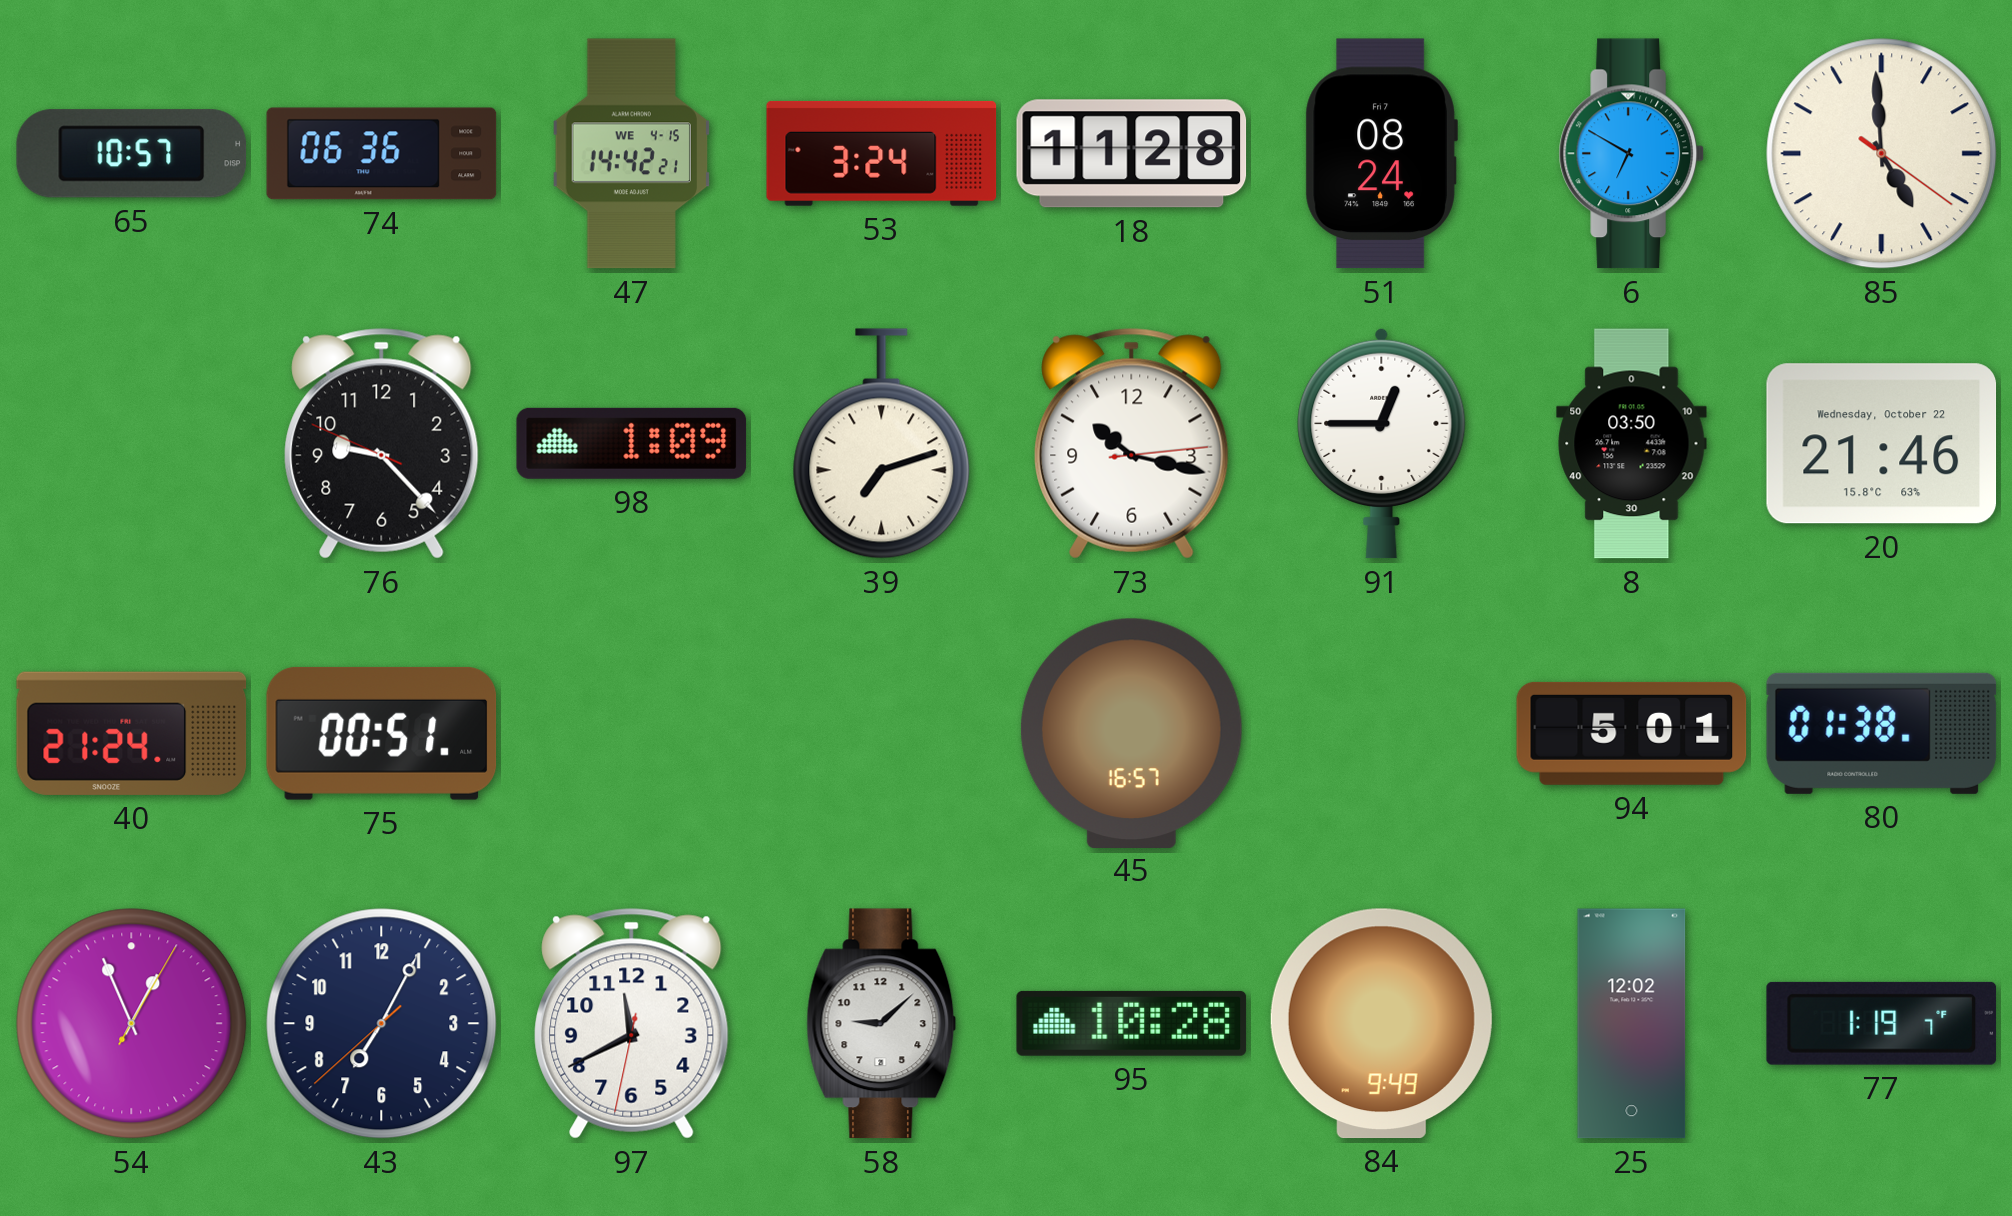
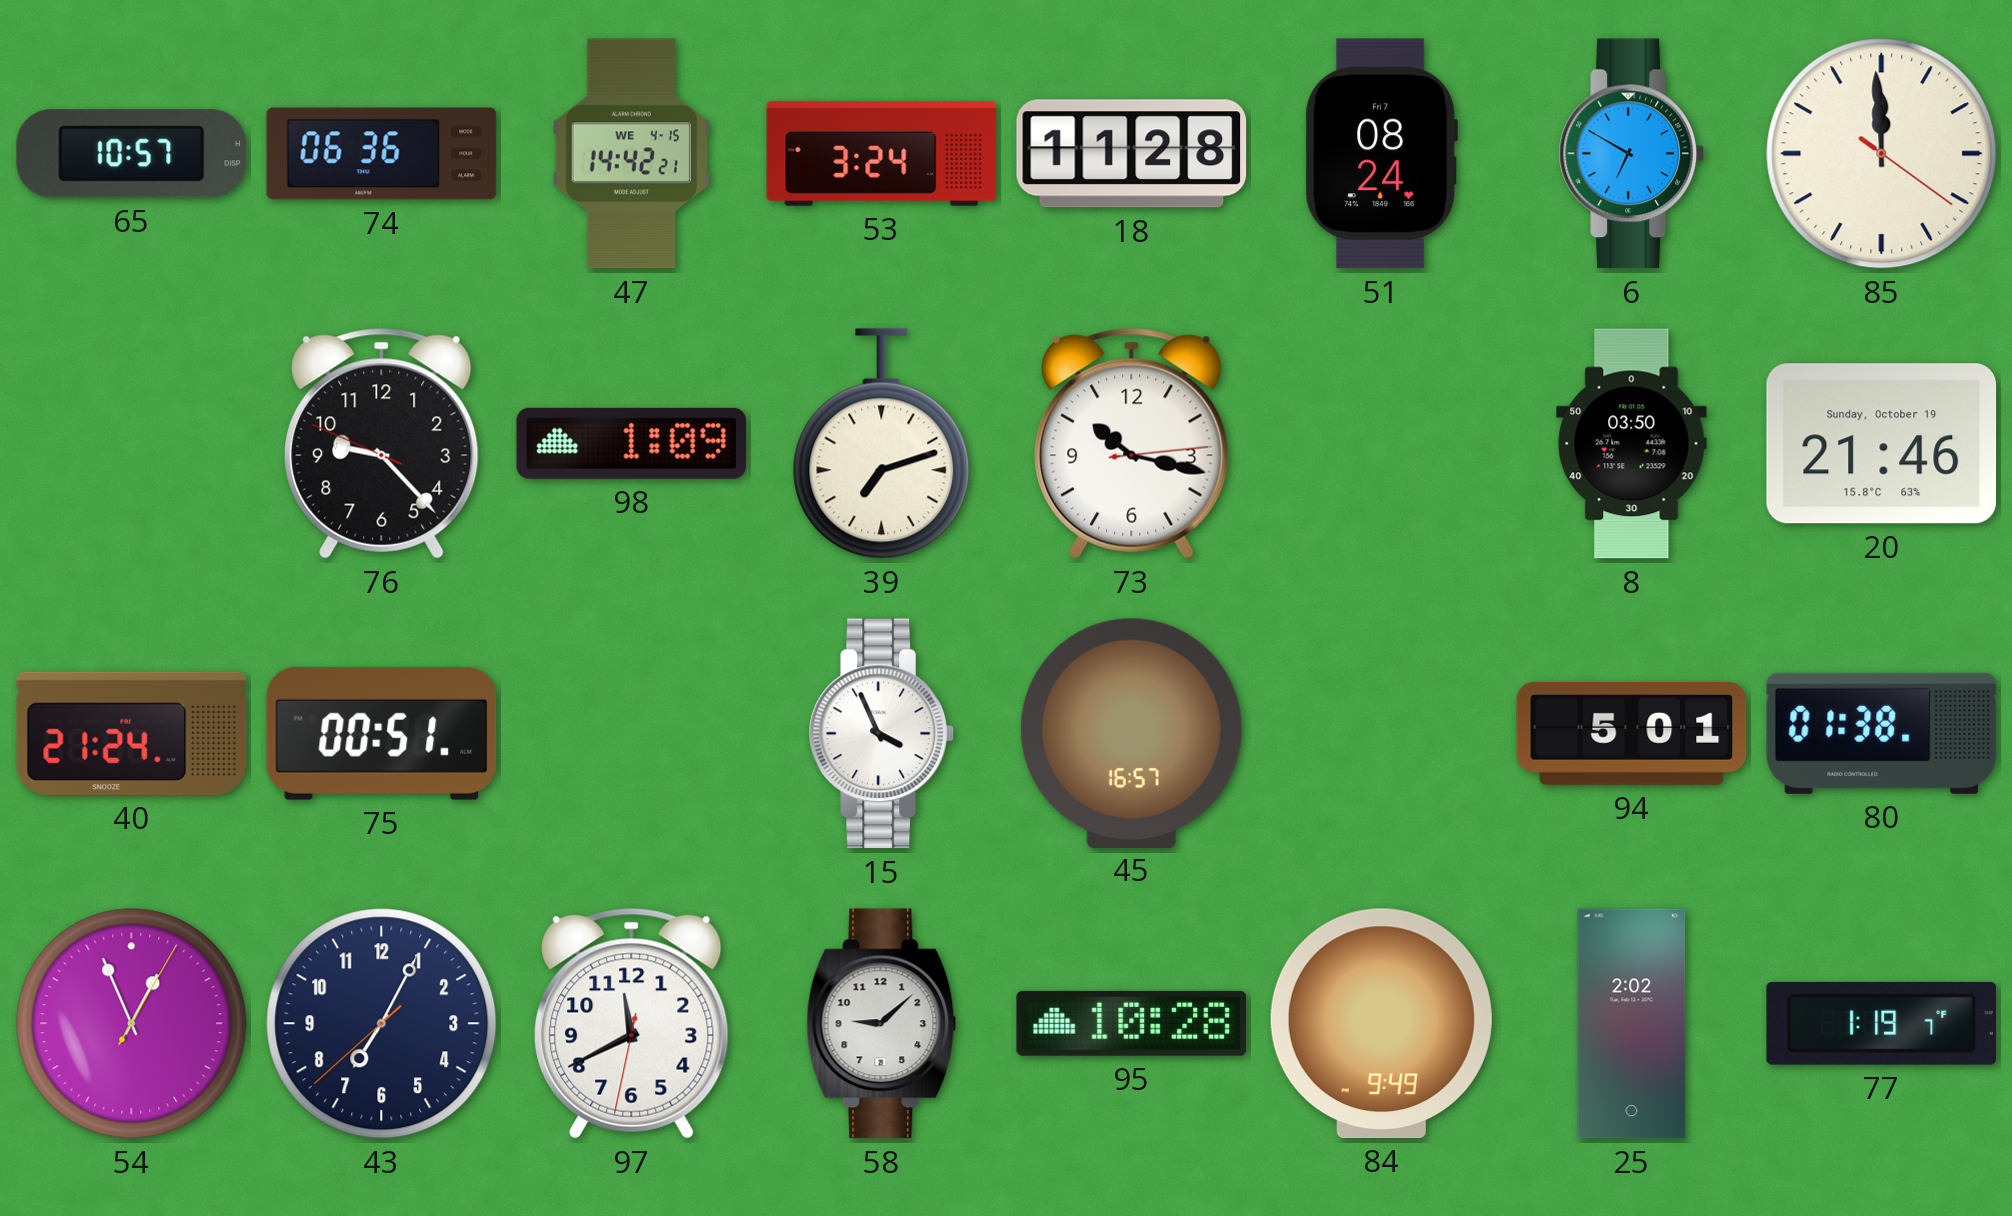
85: 4:59 -> 11:59
91: 12:45 -> none
20 date: Wednesday, October 22 -> Sunday, October 19
15: none -> 3:56
25: 12:02 -> 2:02
